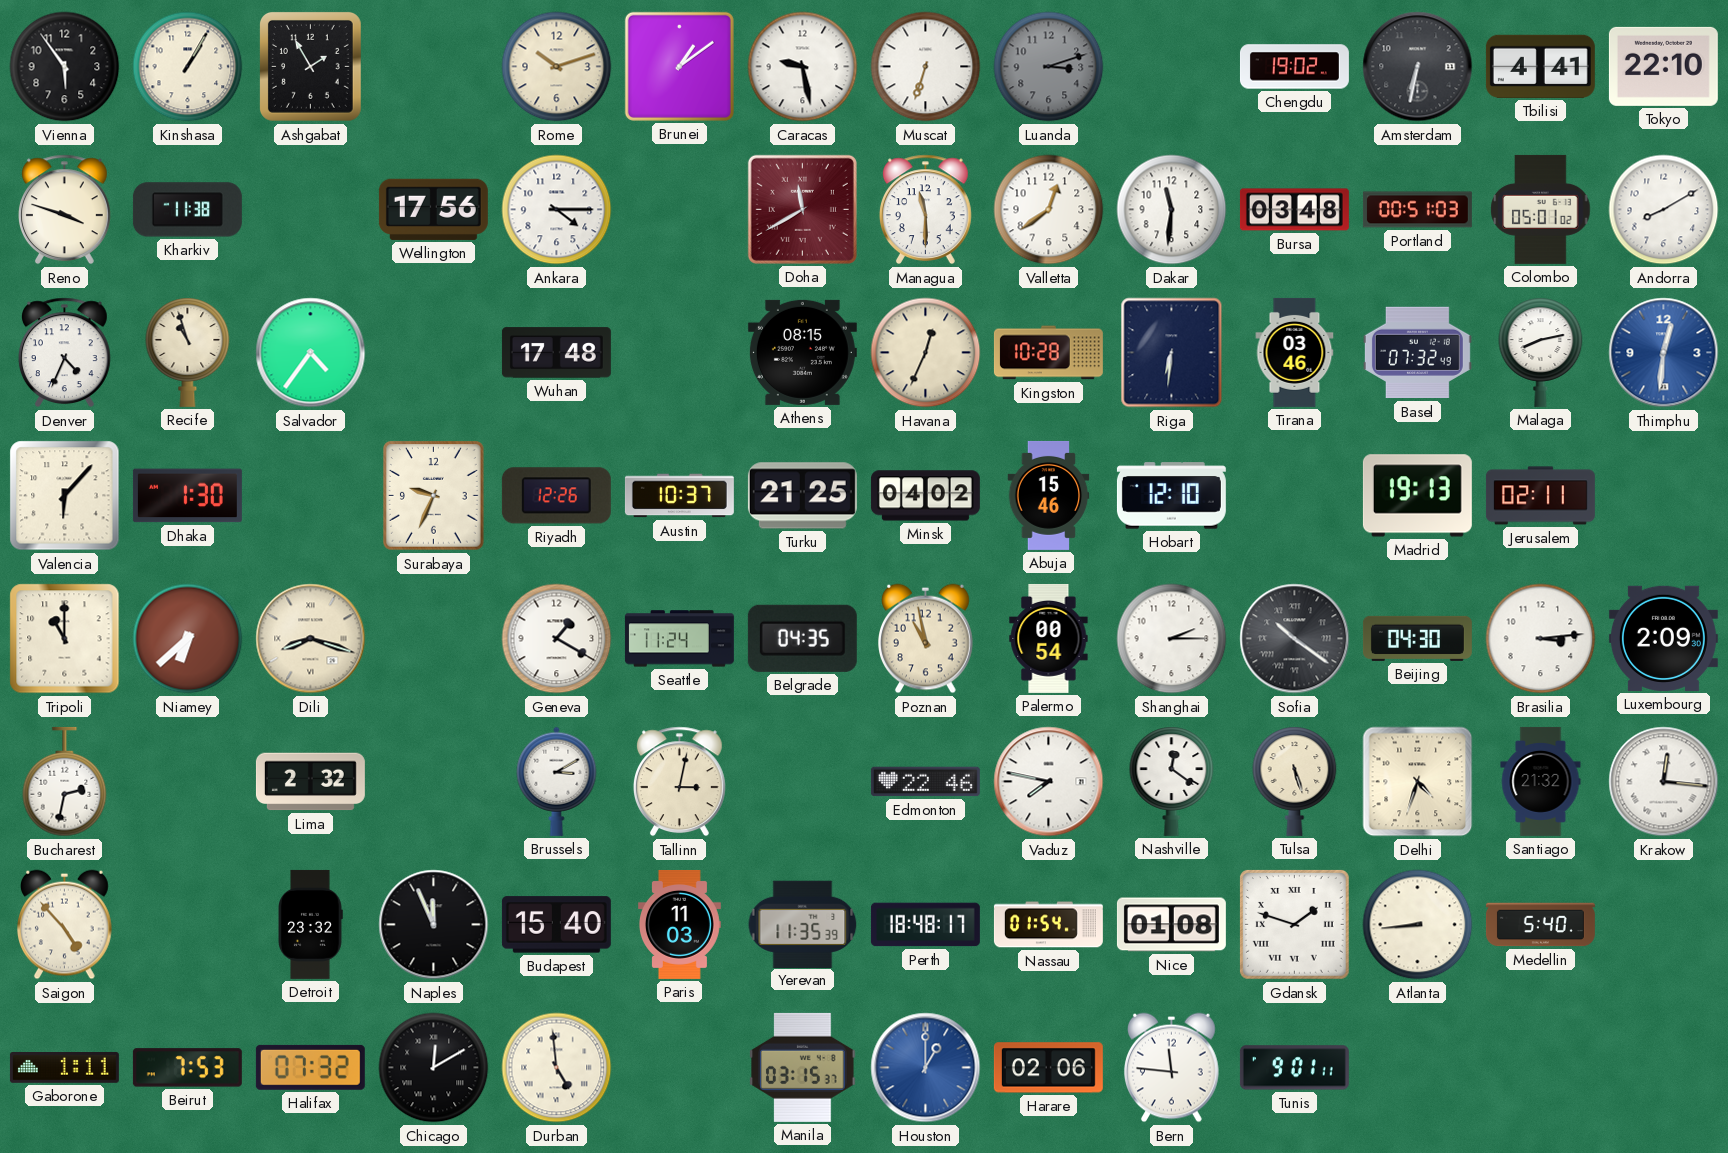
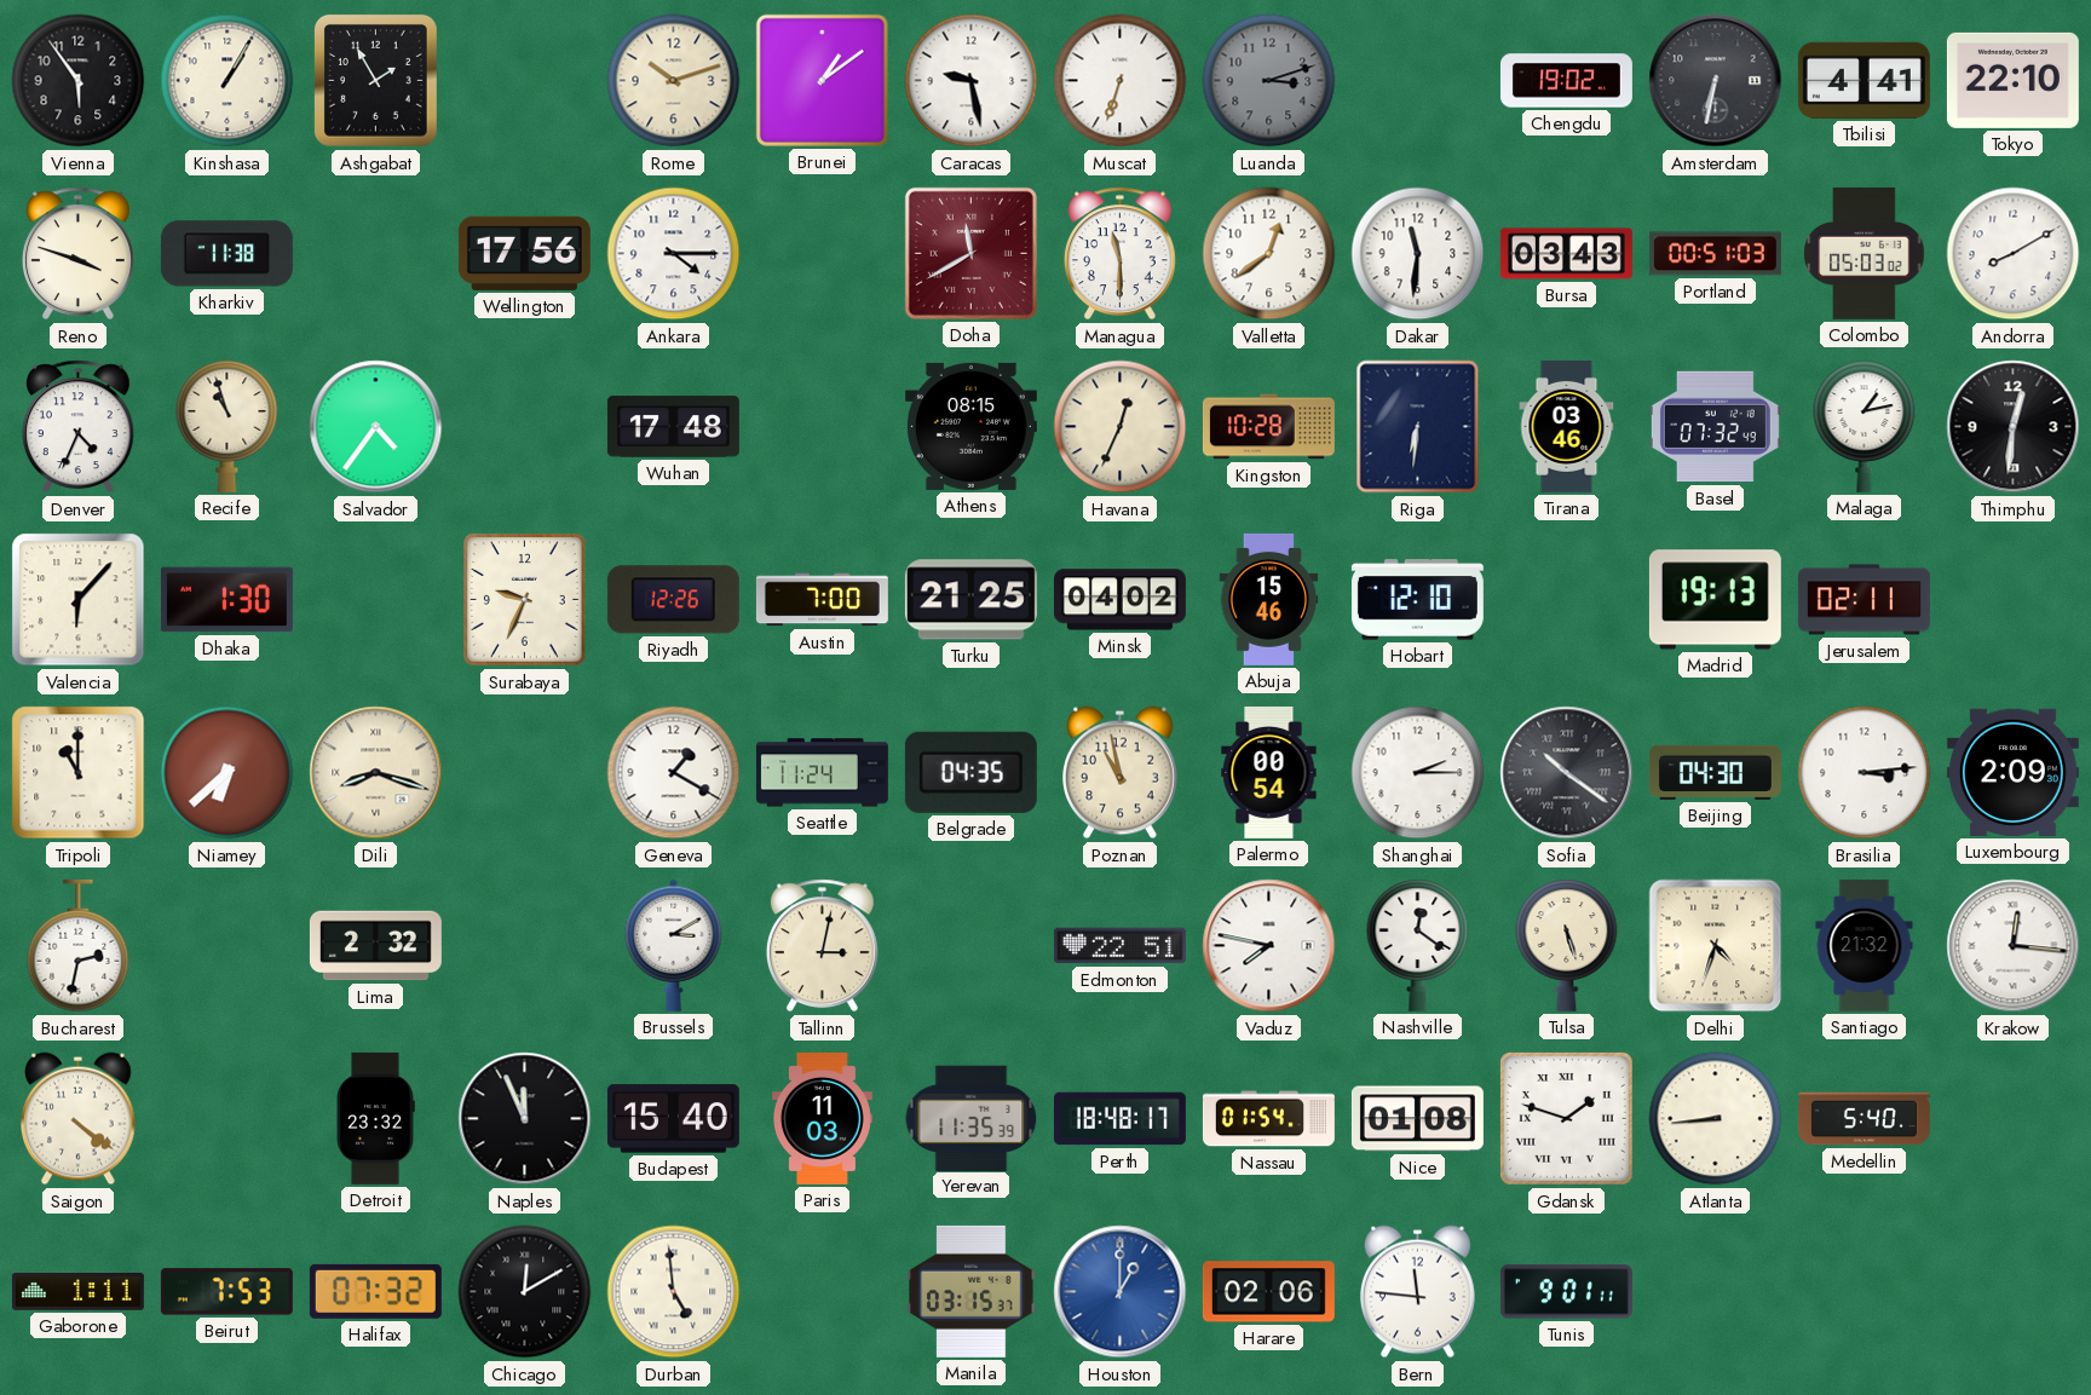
Bursa: 03:48 -> 03:43
Colombo: 05:01 -> 05:03
Malaga: 8:13 -> 1:13
Thimphu dial: blue -> black
Austin: 10:37 -> 7:00
Edmonton: 22:46 -> 22:51
Saigon: 4:53 -> 4:21
